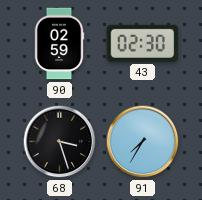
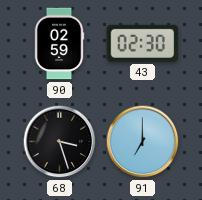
91: 7:35 -> 7:00
